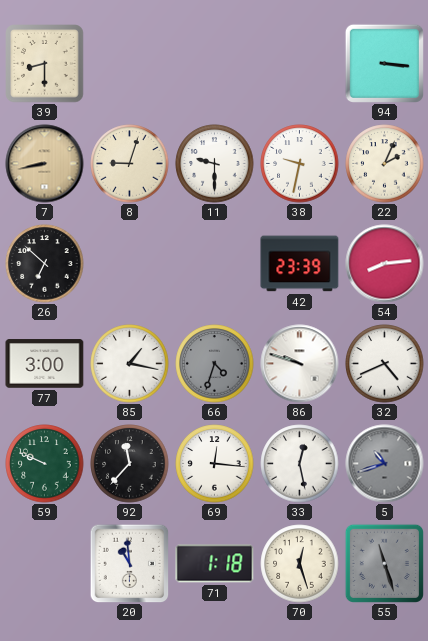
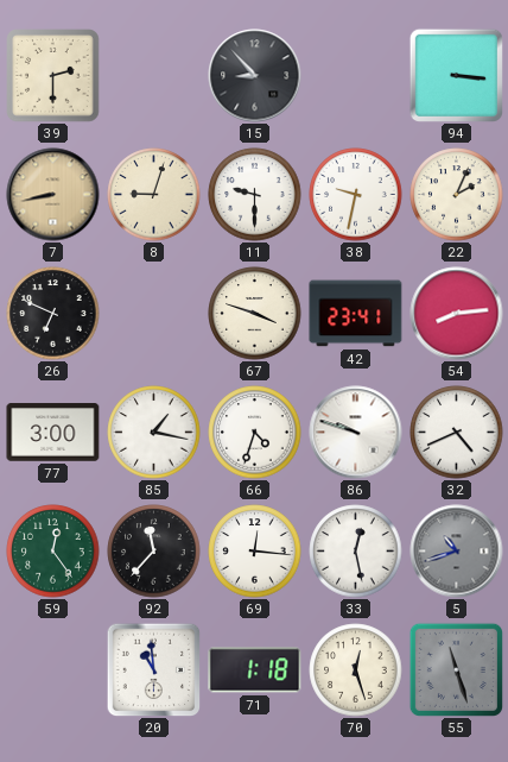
39: 8:30 -> 2:30
15: none -> 8:53
26: 6:52 -> 6:49
67: none -> 3:48
42: 23:39 -> 23:41
66 dial: grey -> white
59: 9:49 -> 12:24
